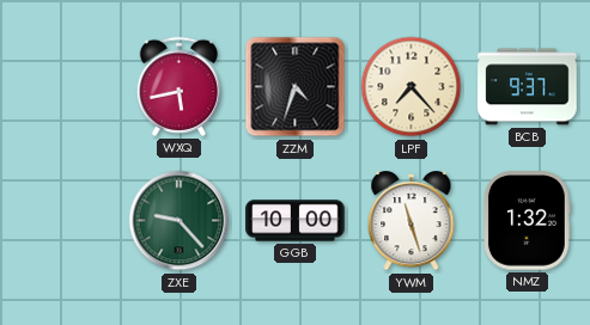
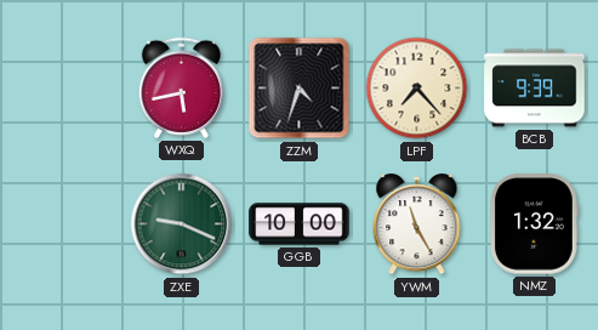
BCB: 9:37 -> 9:39
ZXE: 9:23 -> 9:19
YWM: 11:27 -> 11:25
